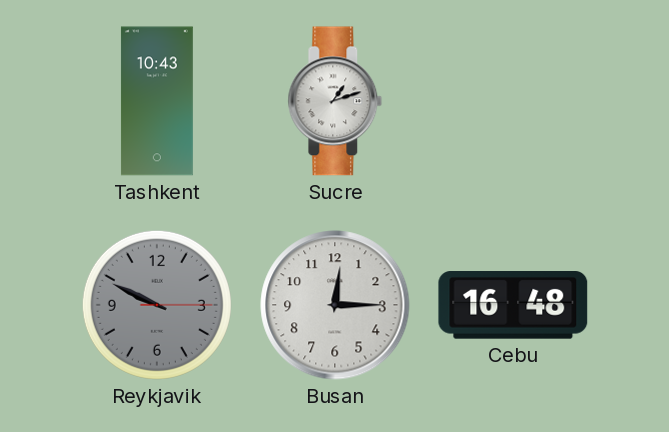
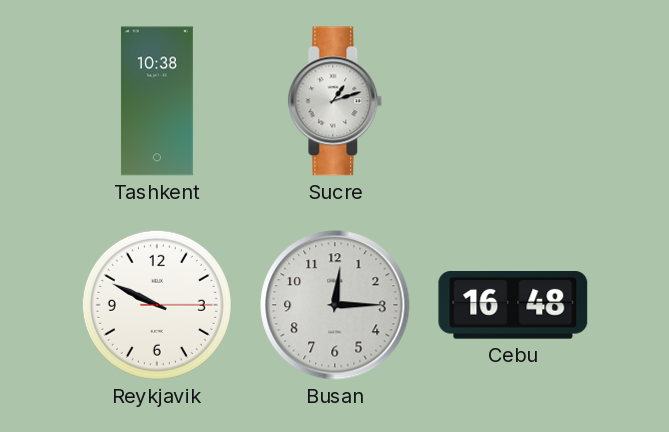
Tashkent: 10:43 -> 10:38
Reykjavik dial: grey -> white
